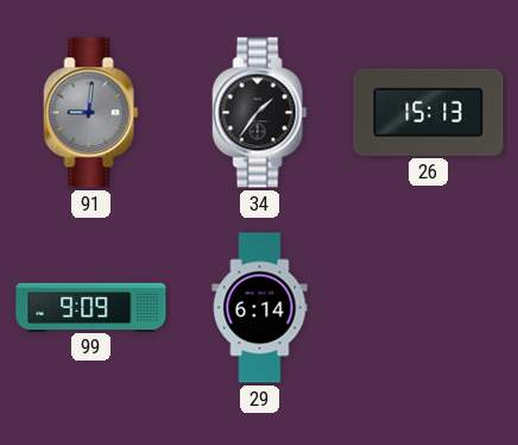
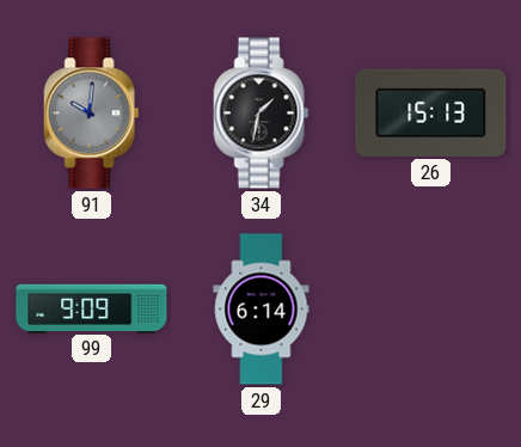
91: 9:01 -> 10:01
34: 1:36 -> 1:32
